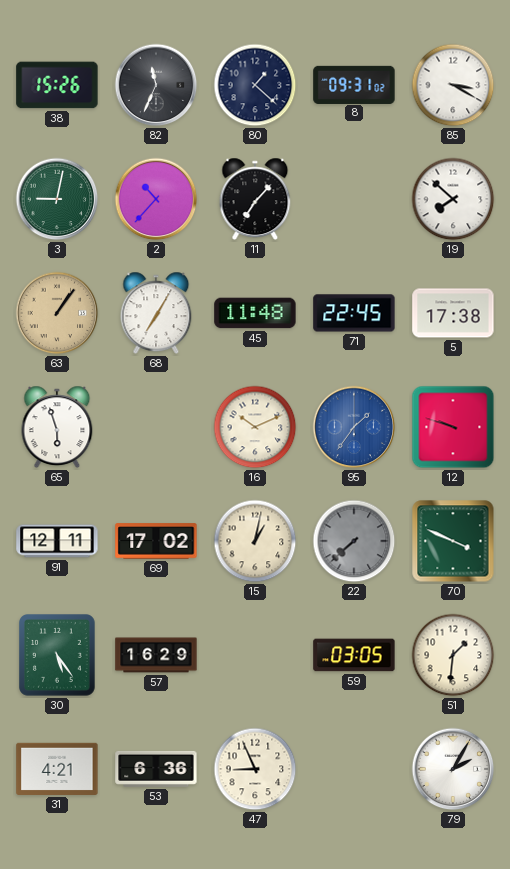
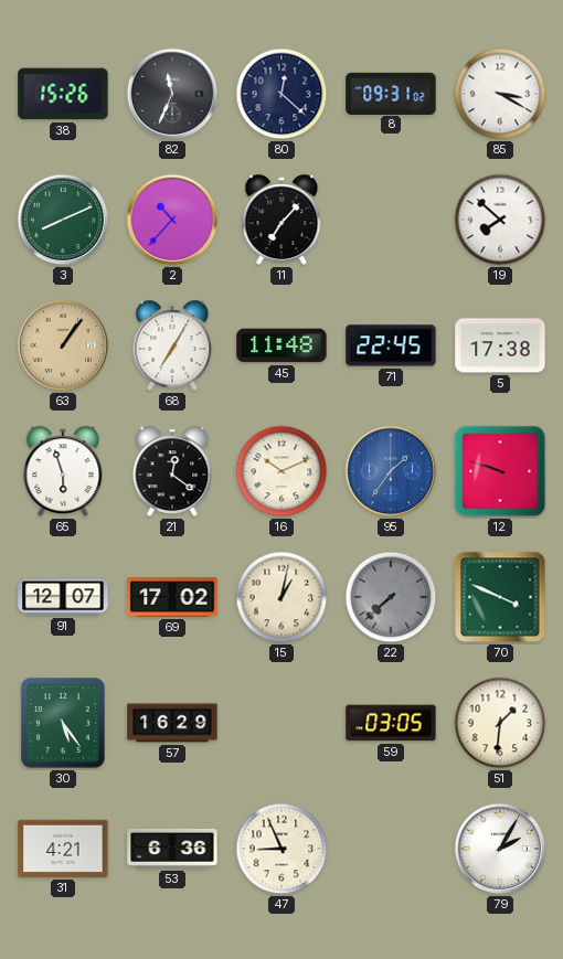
80: 1:22 -> 12:22
3: 9:02 -> 8:11
21: none -> 12:21
91: 12:11 -> 12:07
